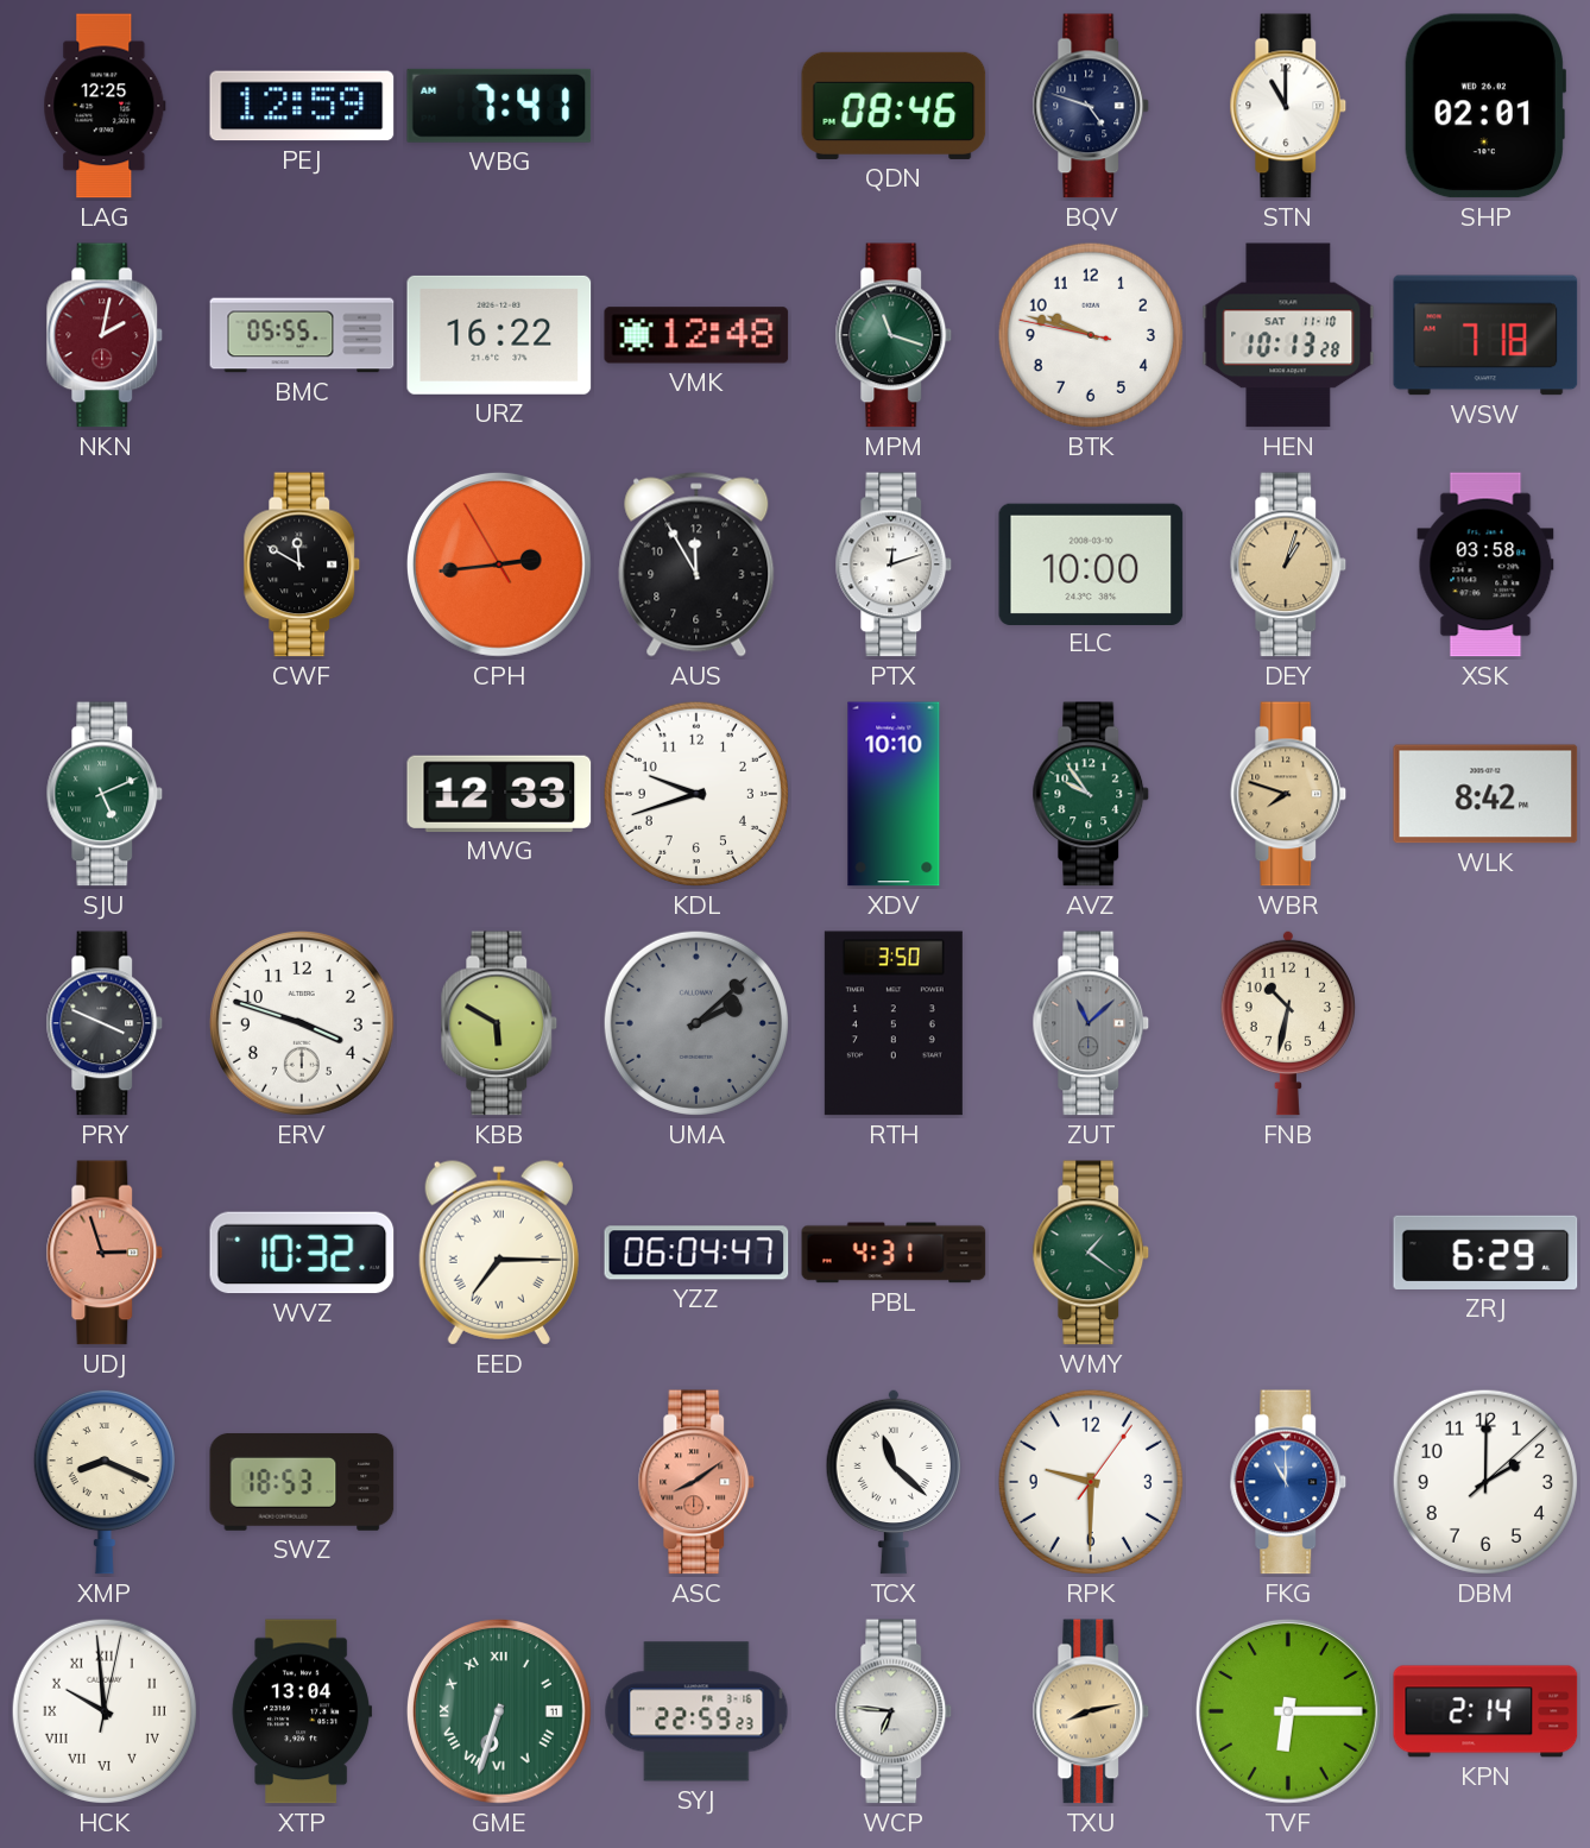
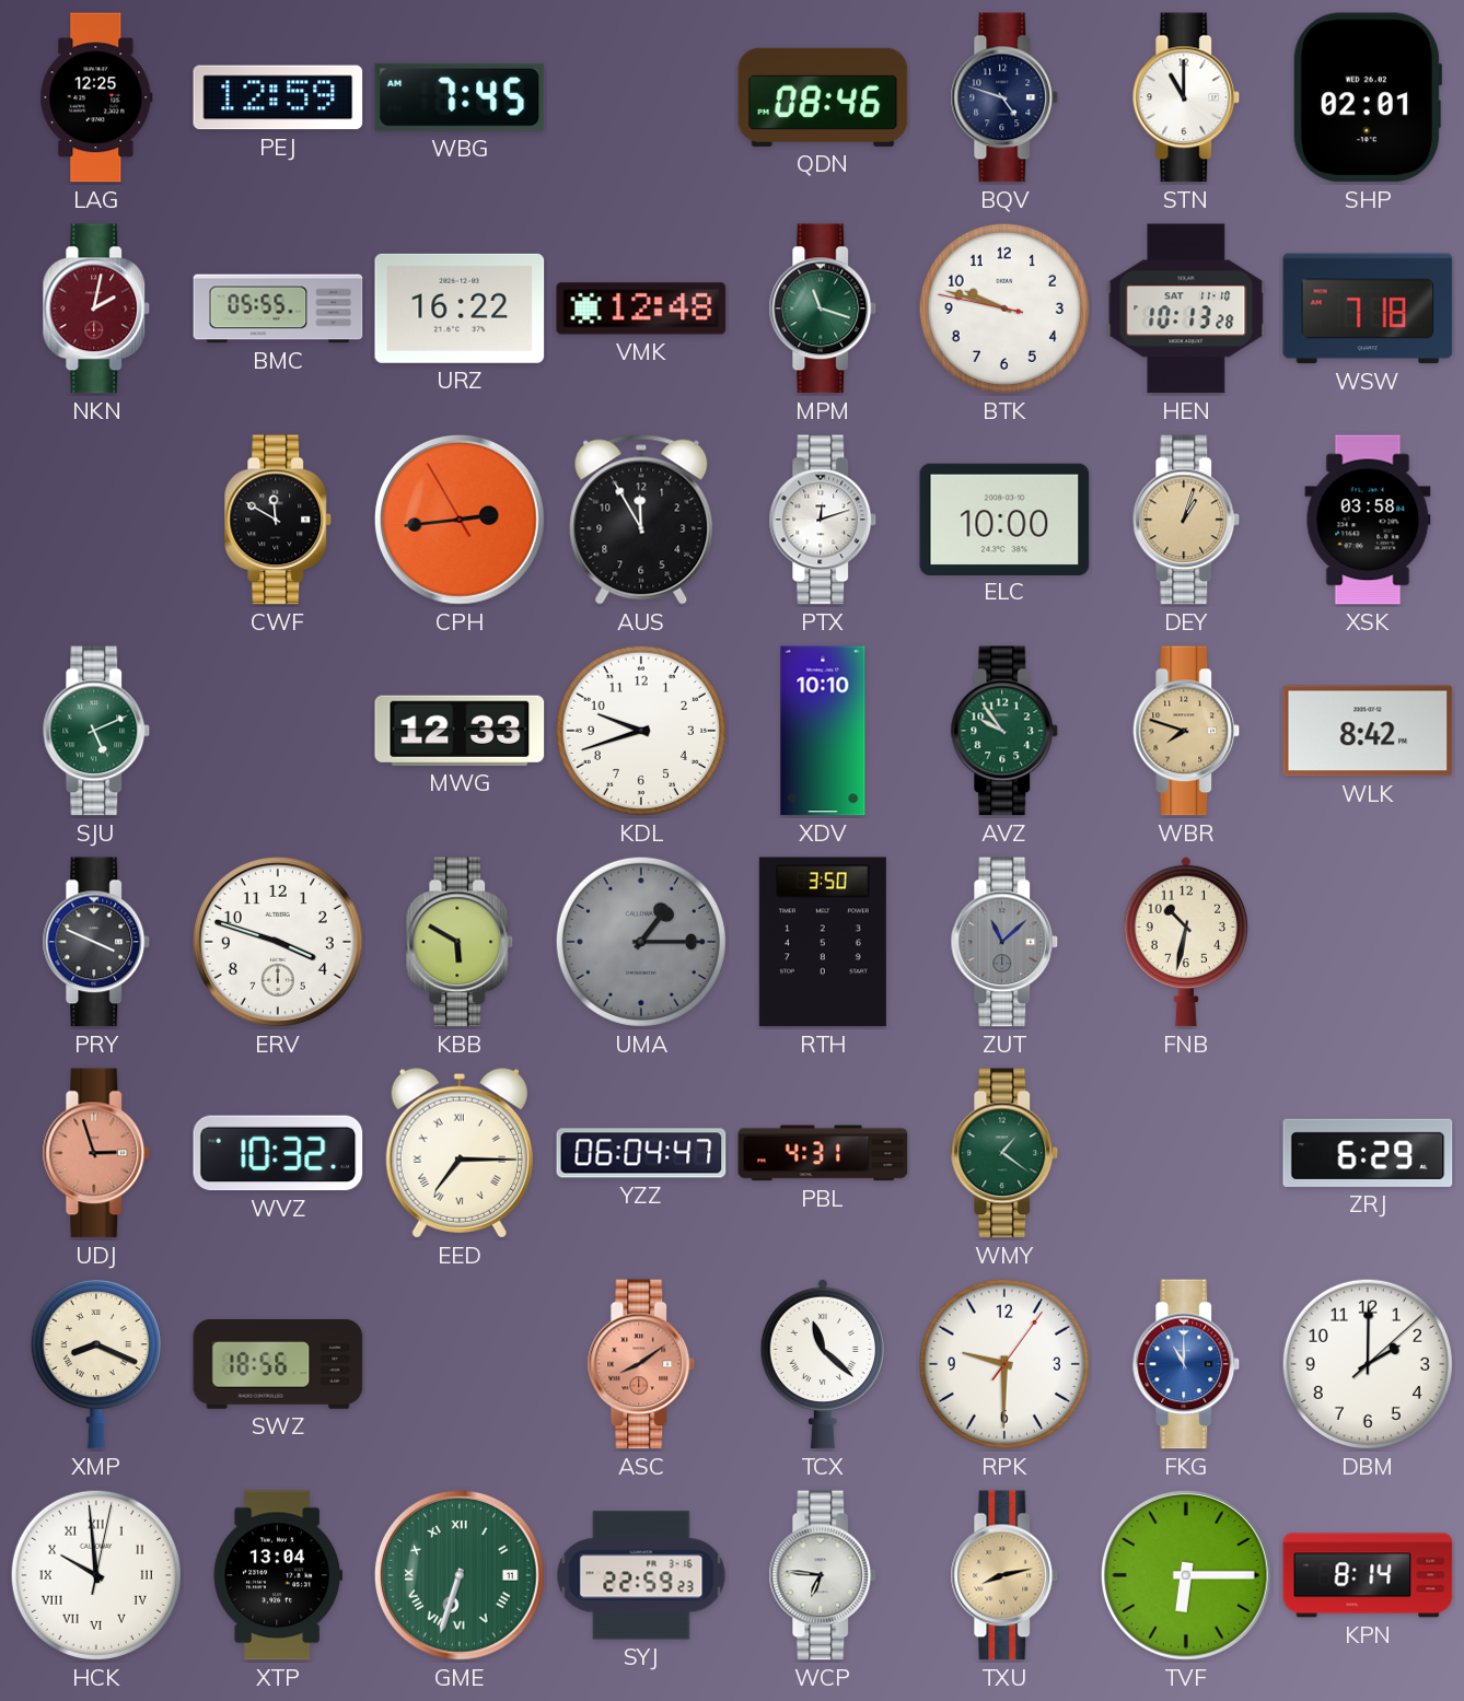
WBG: 7:41 -> 7:45
UMA: 2:08 -> 1:15
SWZ: 18:53 -> 18:56
KPN: 2:14 -> 8:14
